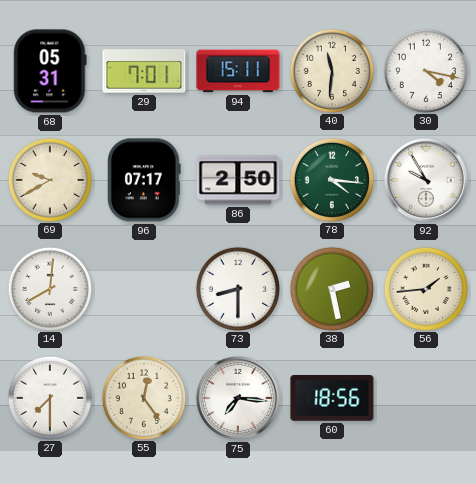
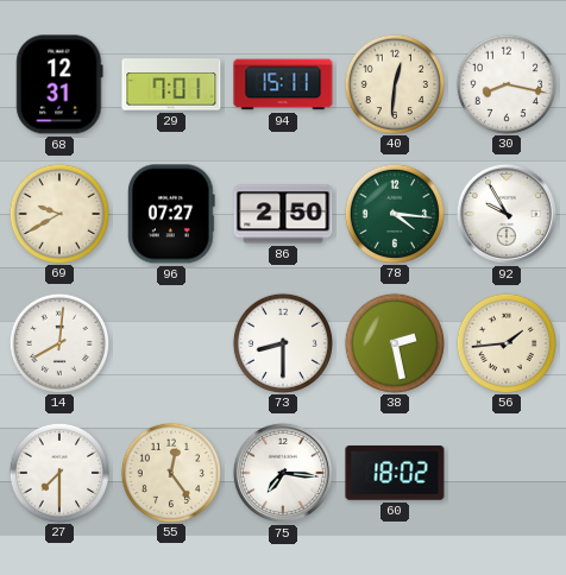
68: 05:31 -> 12:31
40: 11:31 -> 12:31
30: 4:17 -> 8:17
96: 07:17 -> 07:27
60: 18:56 -> 18:02
